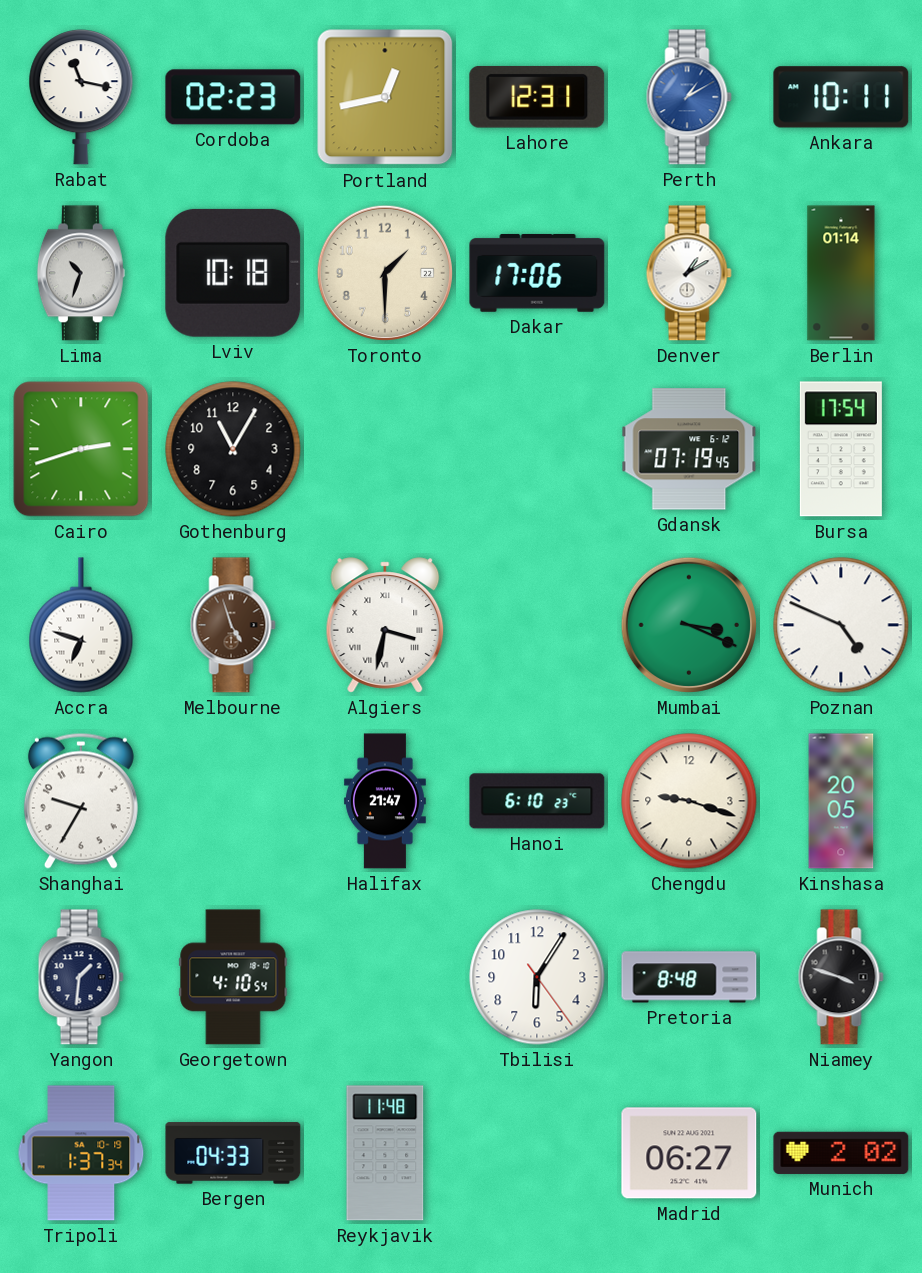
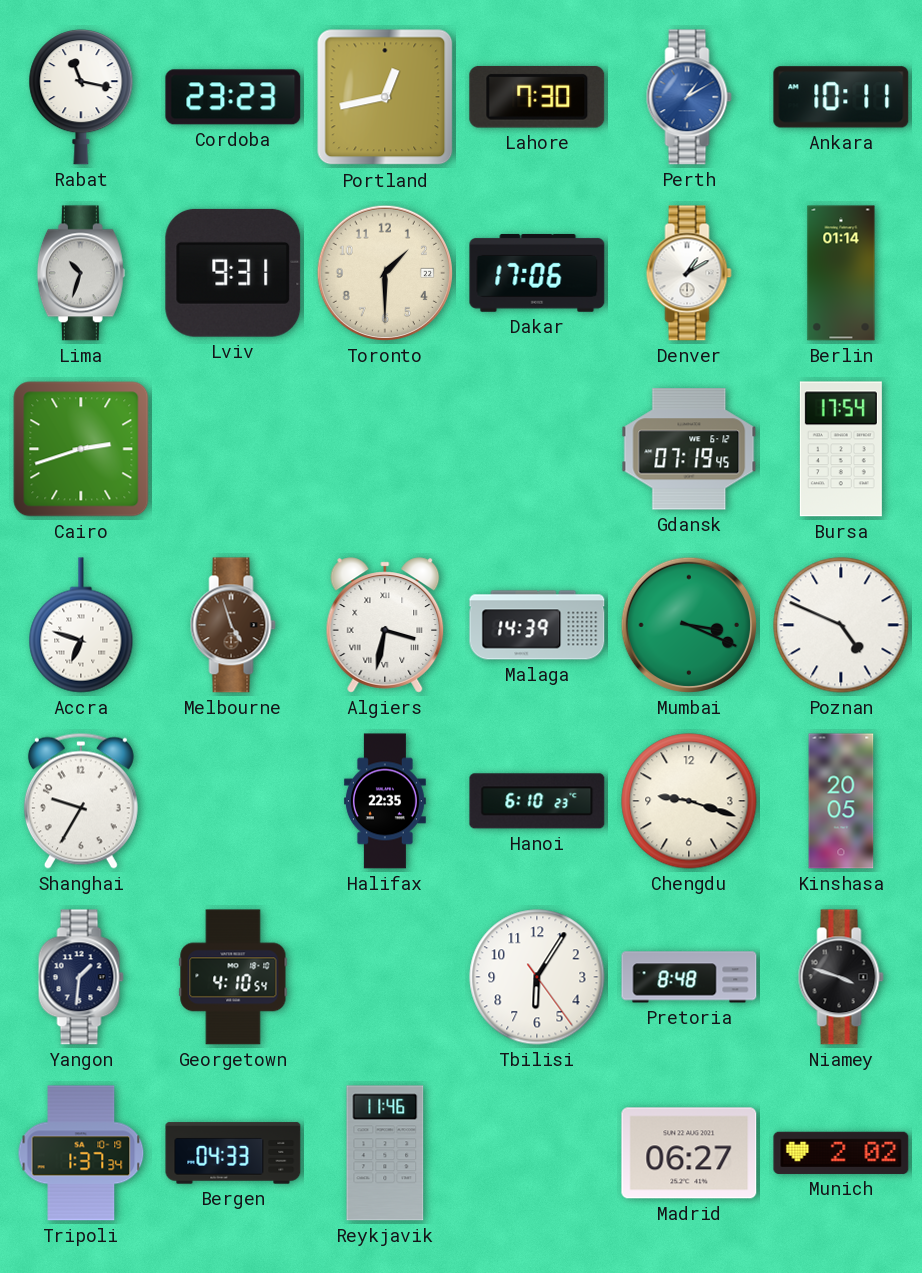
Cordoba: 02:23 -> 23:23
Lahore: 12:31 -> 7:30
Lviv: 10:18 -> 9:31
Gothenburg: 11:05 -> none
Malaga: none -> 14:39
Halifax: 21:47 -> 22:35
Reykjavik: 11:48 -> 11:46
